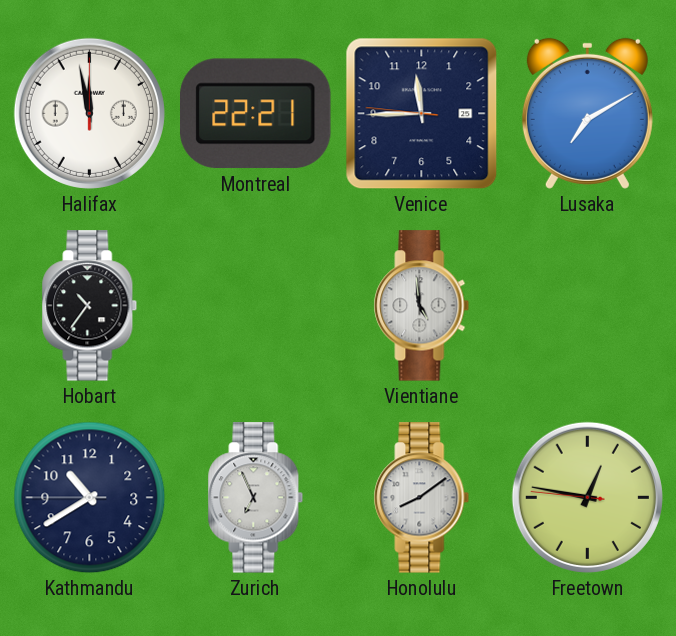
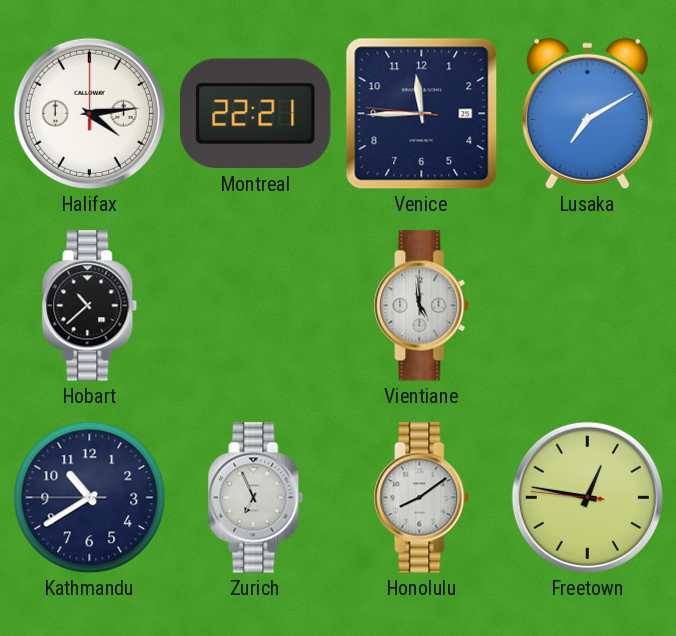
Halifax: 11:58 -> 4:14
Hobart: 10:36 -> 10:38
